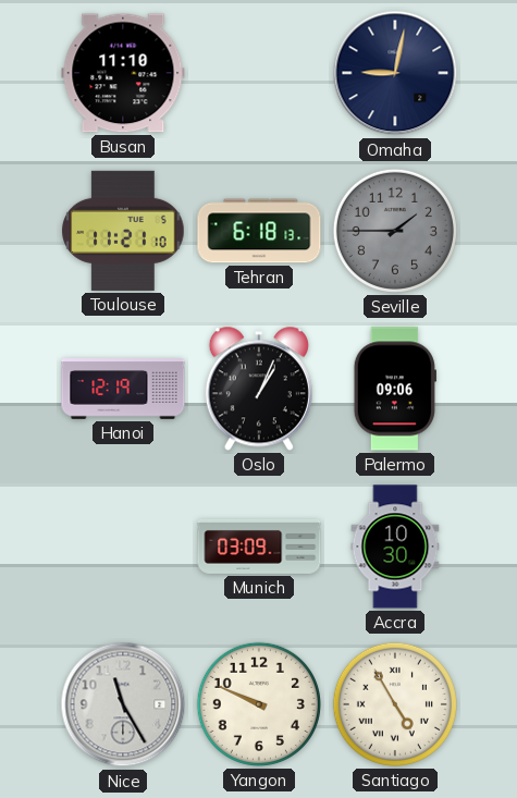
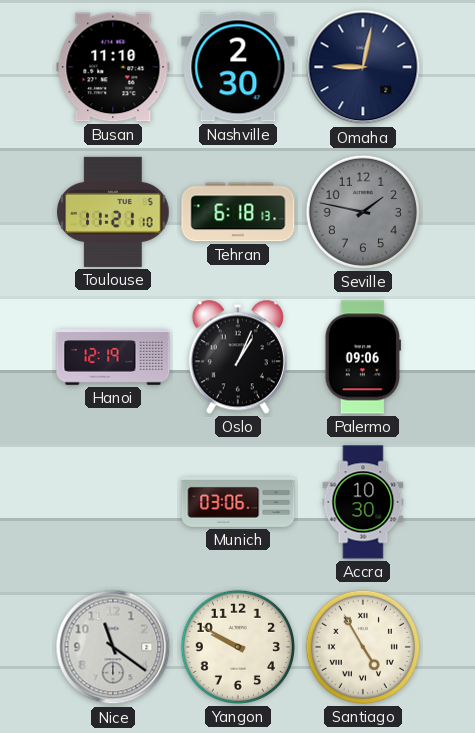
Nashville: none -> 2:30
Seville: 1:45 -> 1:47
Munich: 03:09 -> 03:06
Nice: 11:25 -> 11:21
Yangon: 9:49 -> 9:50
